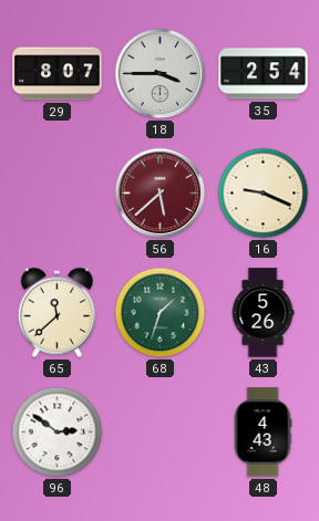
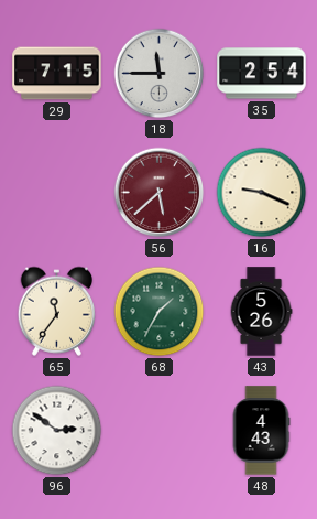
29: 8:07 -> 7:15
18: 3:45 -> 11:45
65: 11:38 -> 11:36
68: 1:33 -> 1:35
